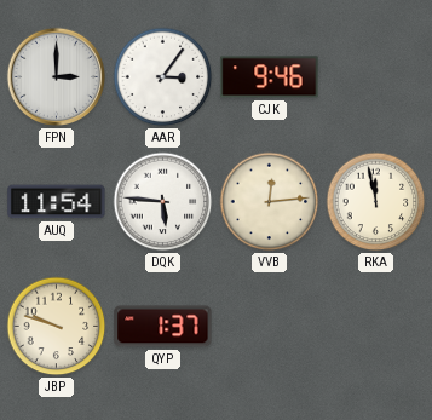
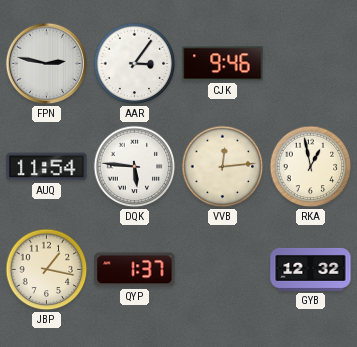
FPN: 3:00 -> 2:47
RKA: 11:58 -> 12:58
JBP: 9:48 -> 1:17
GYB: none -> 12:32
